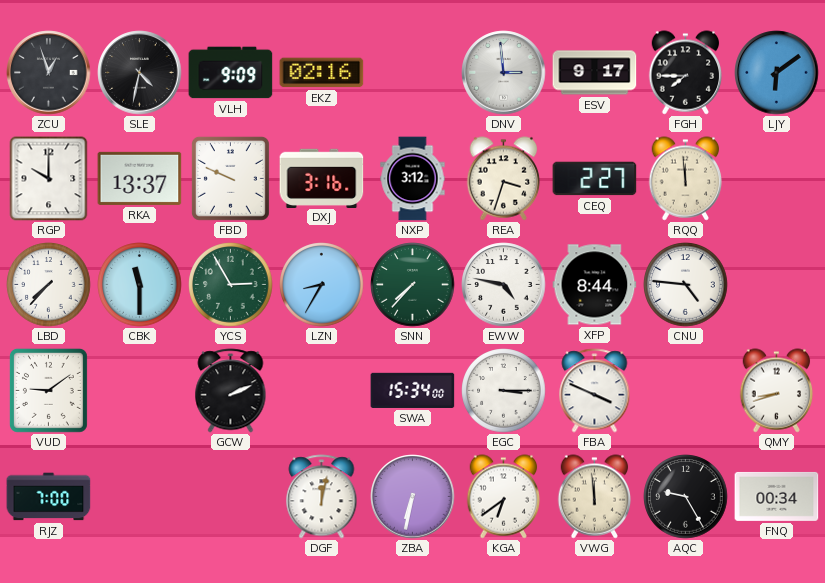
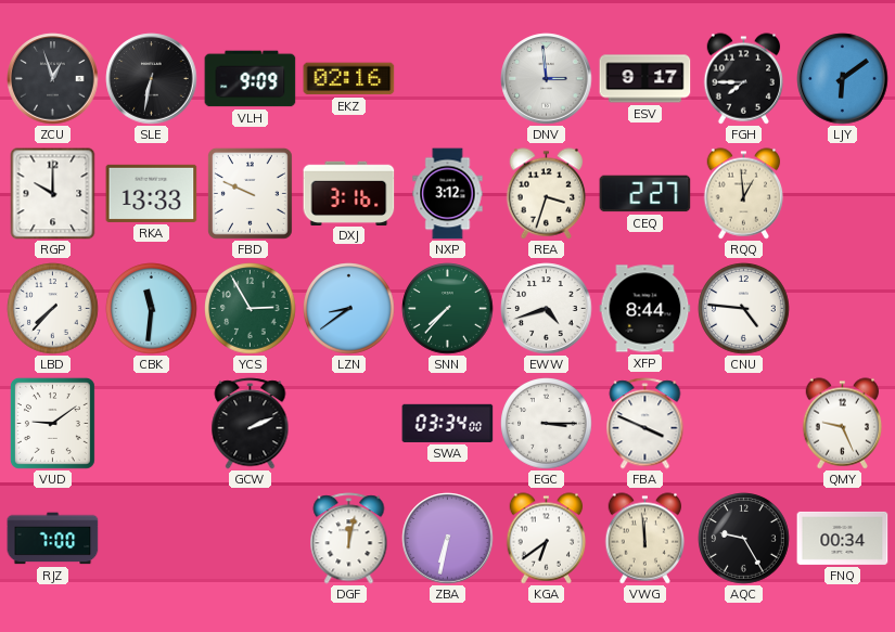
SLE: 4:32 -> 6:32
RKA: 13:37 -> 13:33
RQQ: 11:59 -> 12:59
CBK: 11:30 -> 11:31
LZN: 8:35 -> 8:39
EWW: 4:47 -> 4:42
SWA: 15:34 -> 03:34
QMY: 8:42 -> 9:26
